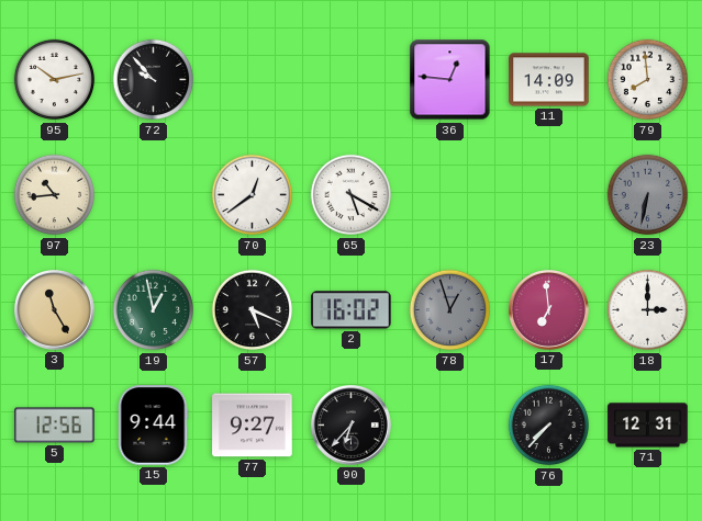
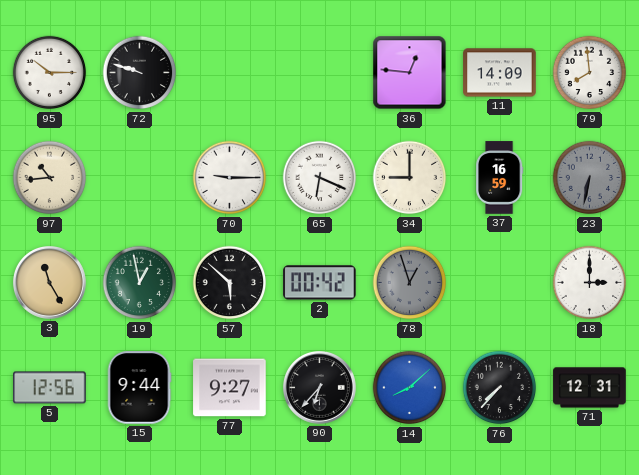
95: 10:13 -> 10:15
72: 9:53 -> 9:48
70: 12:39 -> 9:15
65: 5:20 -> 6:19
34: none -> 9:00
37: none -> 16:59
57: 5:19 -> 5:52
2: 16:02 -> 00:42
17: 6:59 -> none
14: none -> 8:08
